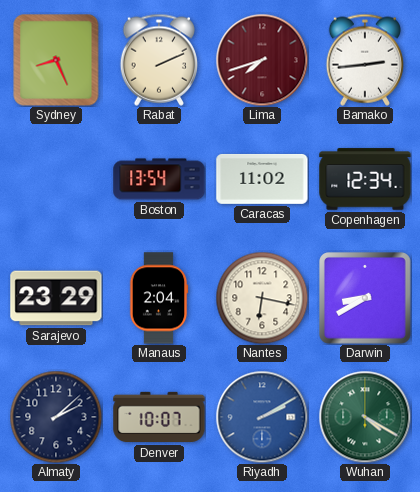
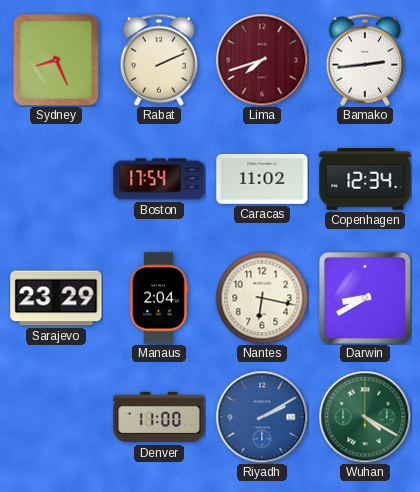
Boston: 13:54 -> 17:54
Almaty: 2:08 -> none
Denver: 10:07 -> 11:00
